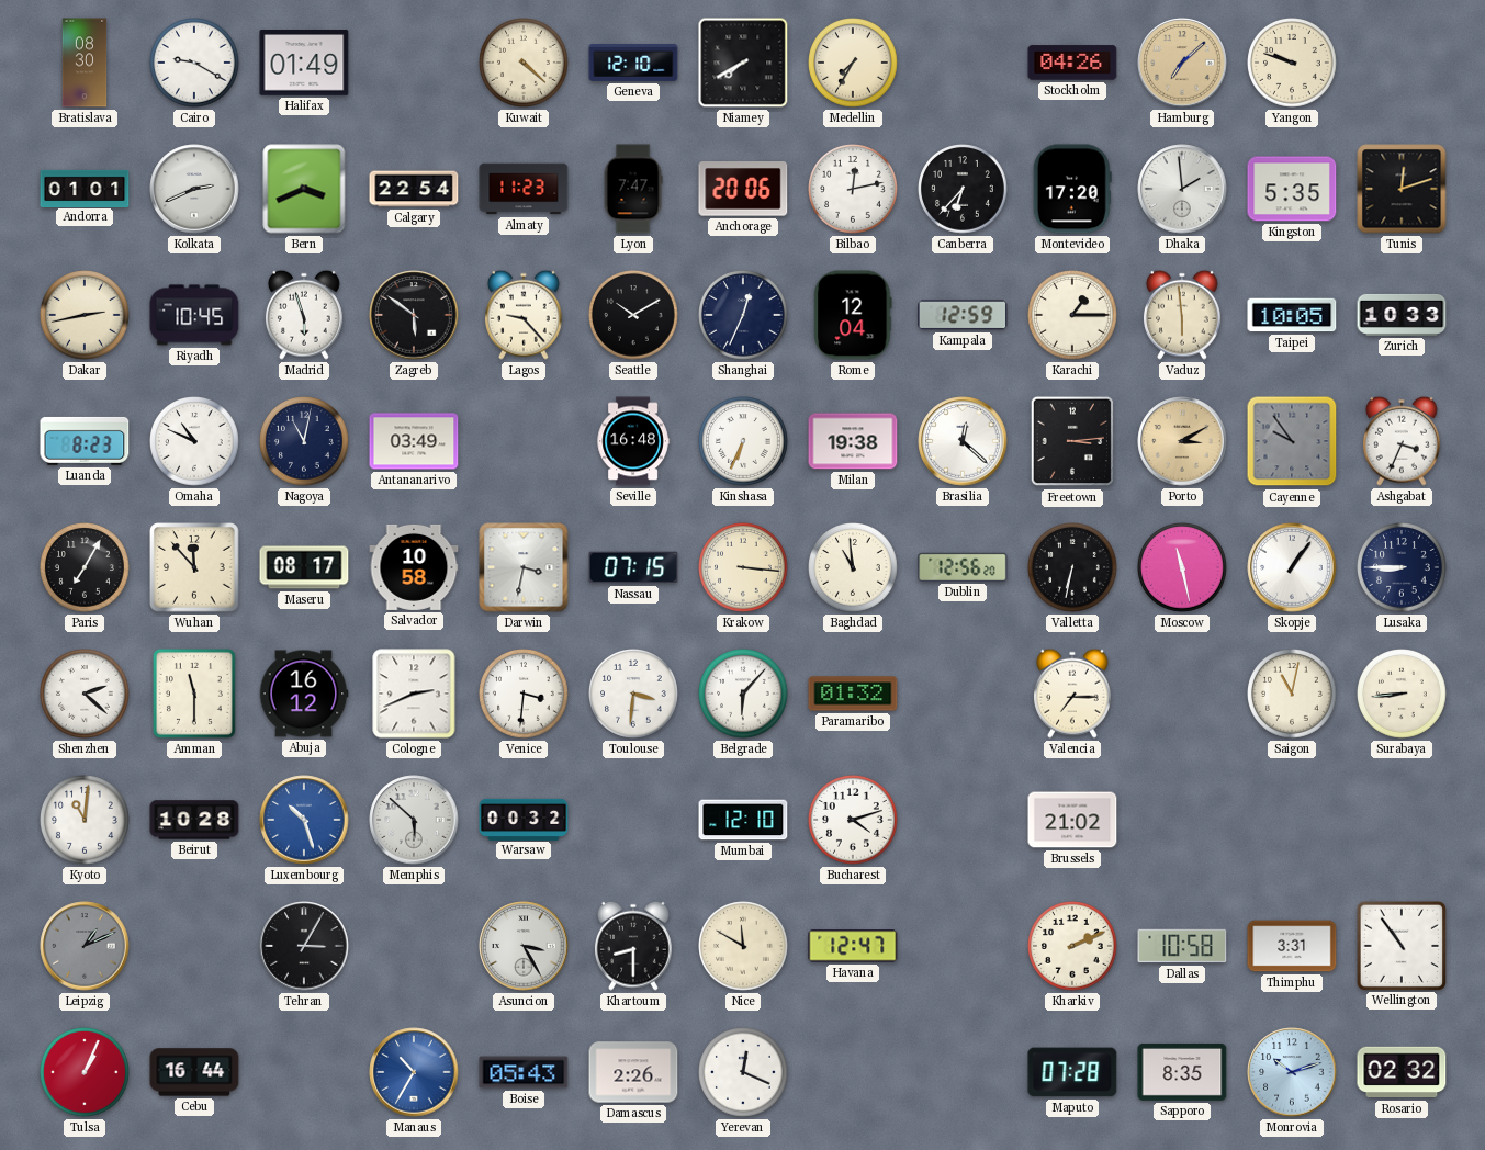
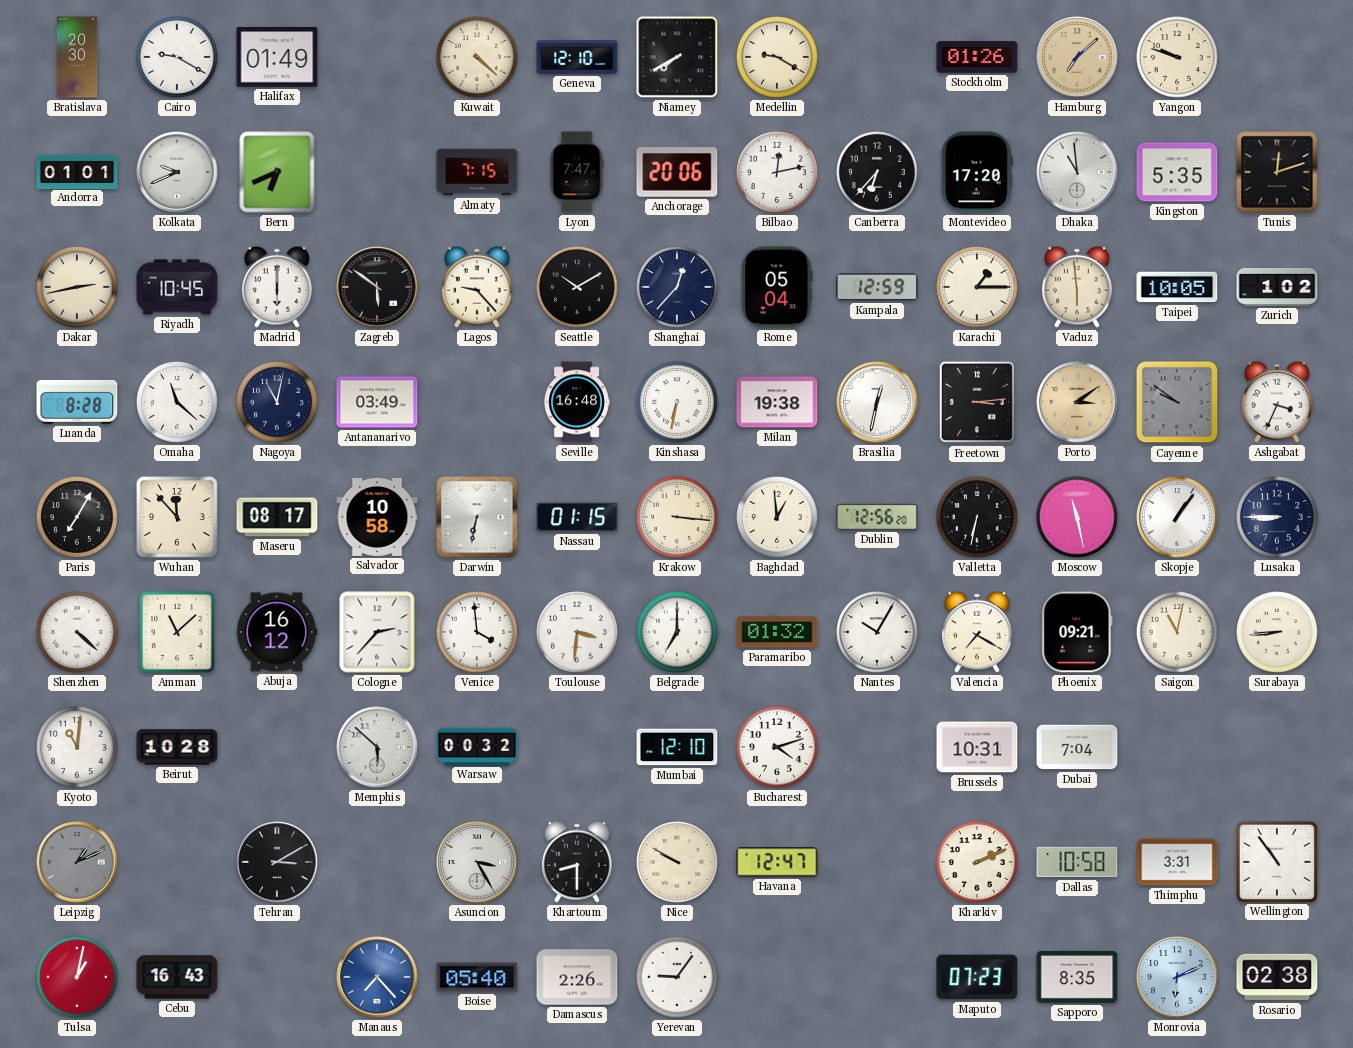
Bratislava: 08:30 -> 20:30
Medellin: 7:35 -> 9:20
Stockholm: 04:26 -> 01:26
Kolkata: 2:41 -> 9:41
Bern: 3:41 -> 6:41
Calgary: 22:54 -> none
Almaty: 11:23 -> 7:15
Dhaka: 1:59 -> 10:59
Madrid: 5:57 -> 6:00
Shanghai: 12:34 -> 12:37
Rome: 12:04 -> 05:04
Zurich: 10:33 -> 1:02
Luanda: 8:23 -> 8:28
Omaha: 10:49 -> 11:22
Kinshasa: 6:34 -> 6:32
Brasilia: 12:22 -> 12:32
Porto: 3:10 -> 3:09
Cayenne: 9:54 -> 9:51
Darwin: 3:32 -> 6:32
Nassau: 07:15 -> 01:15
Baghdad: 10:59 -> 12:59
Shenzhen: 2:22 -> 4:22
Amman: 11:30 -> 11:08
Cologne: 2:41 -> 2:37
Venice: 3:31 -> 3:59
Belgrade: 6:07 -> 7:00
Nantes: none -> 10:05
Valencia: 7:15 -> 7:20
Phoenix: none -> 09:21
Luxembourg: 10:27 -> none
Brussels: 21:02 -> 10:31
Dubai: none -> 7:04
Tehran: 3:05 -> 3:10
Nice: 11:50 -> 9:50
Tulsa: 1:04 -> 1:02
Cebu: 16:44 -> 16:43
Manaus: 10:35 -> 7:23
Boise: 05:43 -> 05:40
Yerevan: 12:19 -> 9:06
Maputo: 07:28 -> 07:23
Monrovia: 10:12 -> 6:11
Rosario: 02:32 -> 02:38
